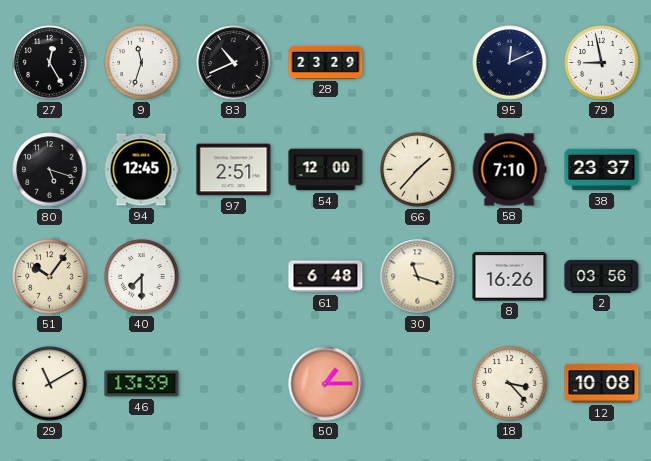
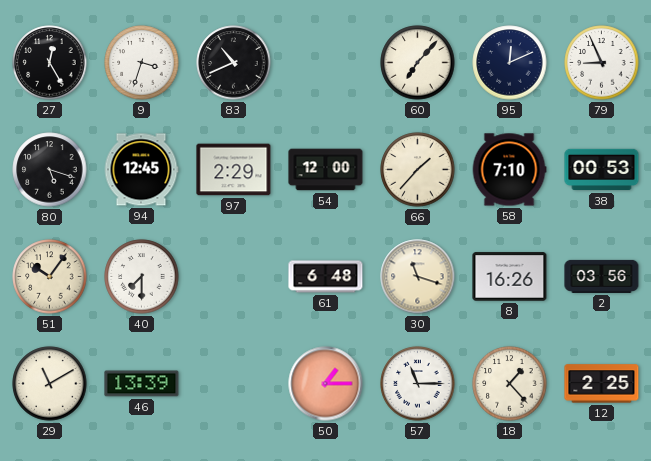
9: 11:33 -> 3:33
28: 23:29 -> none
60: none -> 7:07
79: 8:58 -> 8:56
97: 2:51 -> 2:29
38: 23:37 -> 00:53
57: none -> 11:15
18: 3:23 -> 1:23
12: 10:08 -> 2:25
